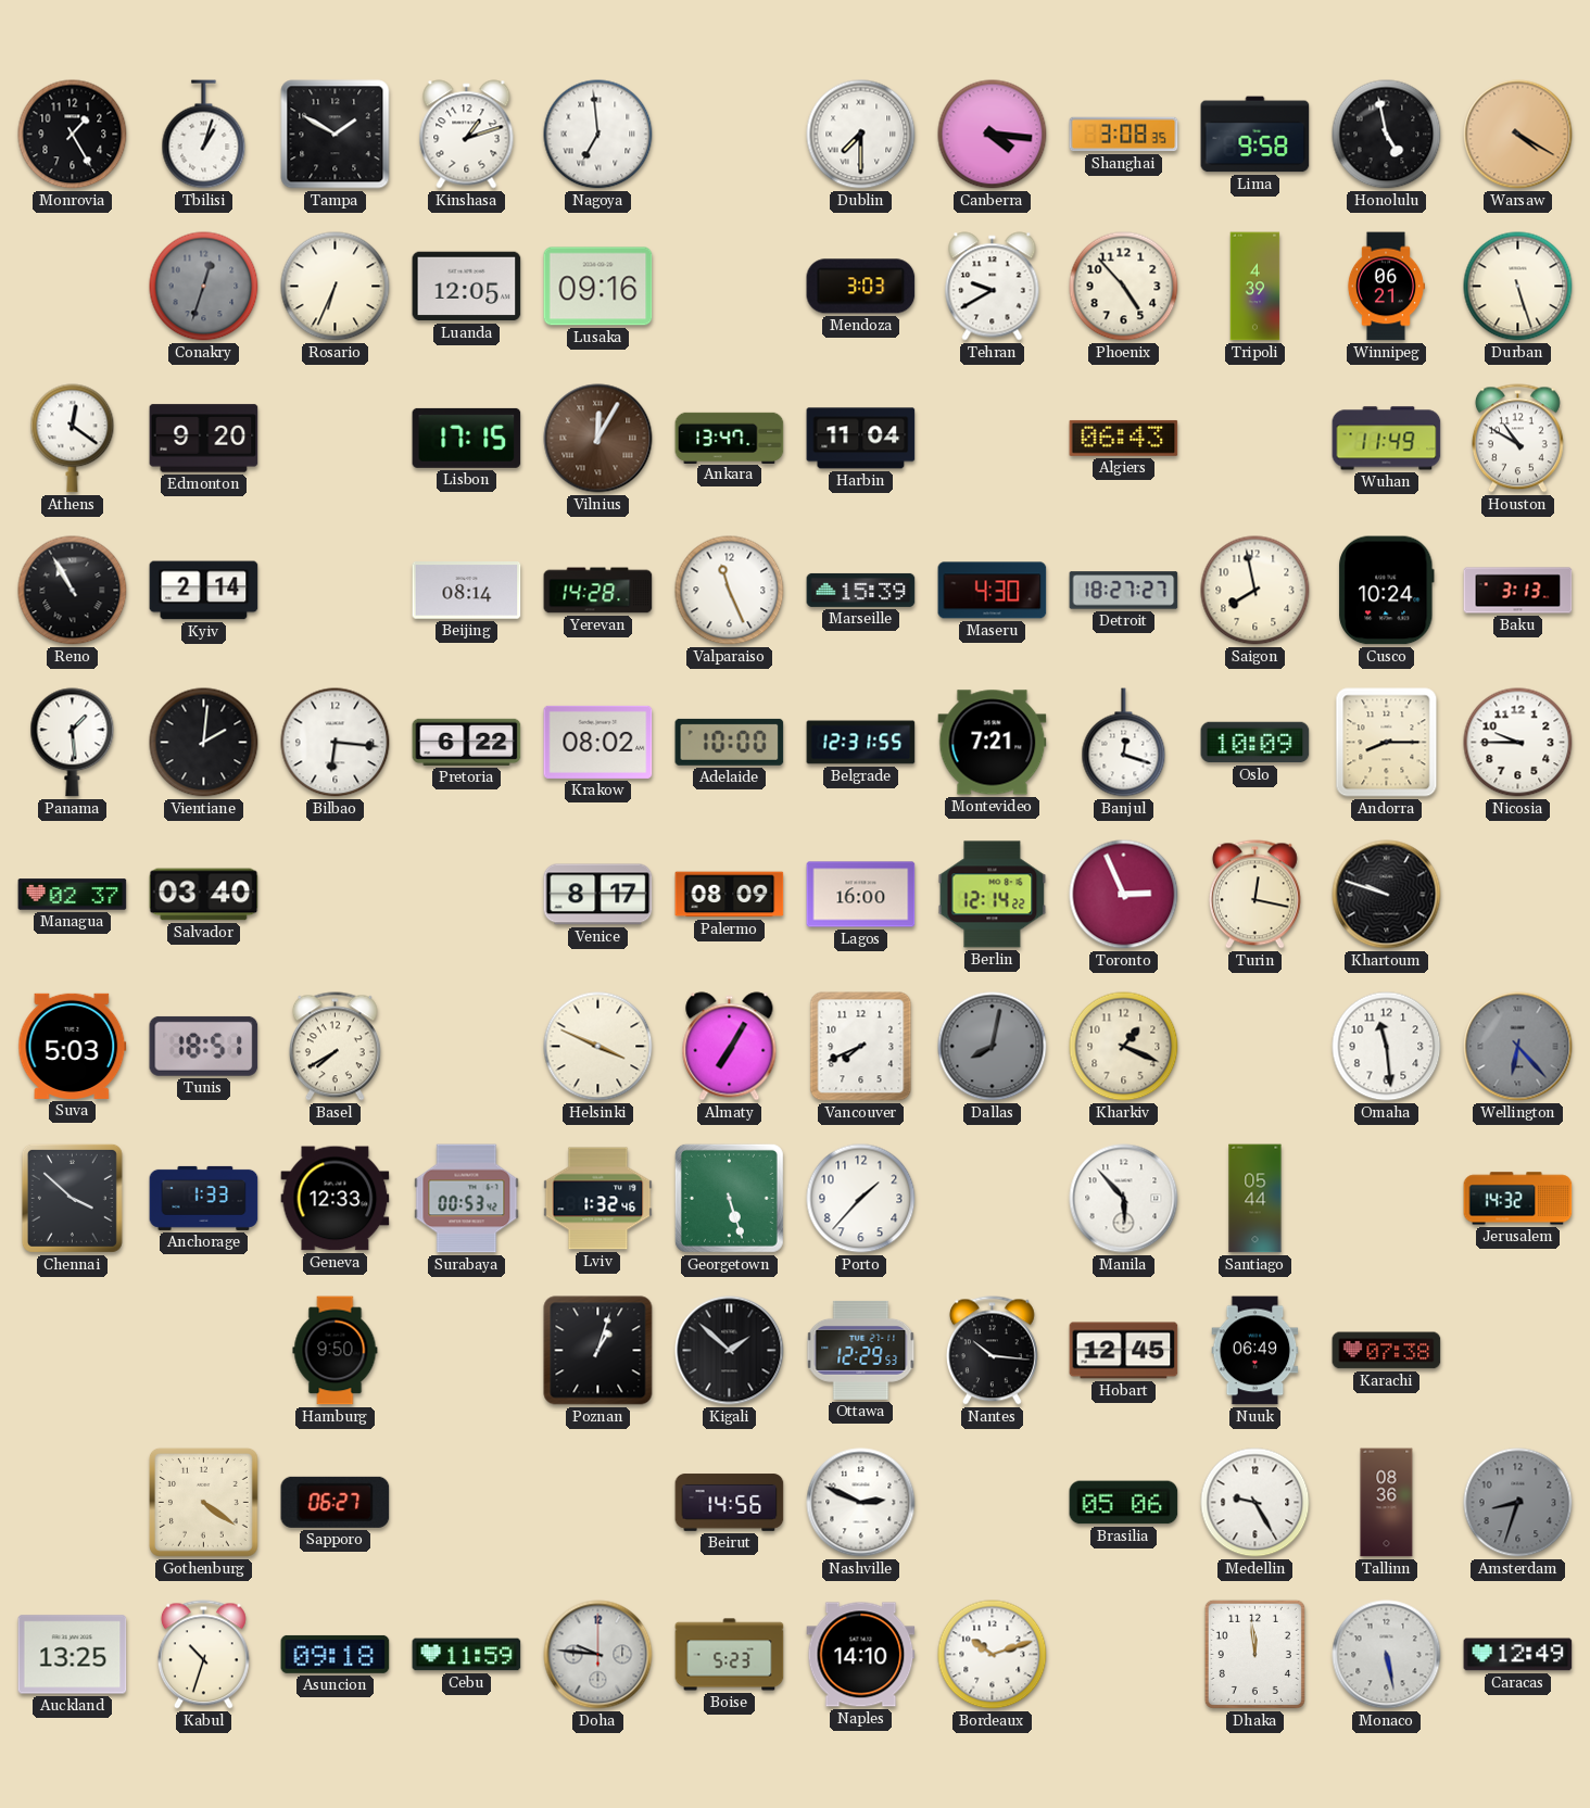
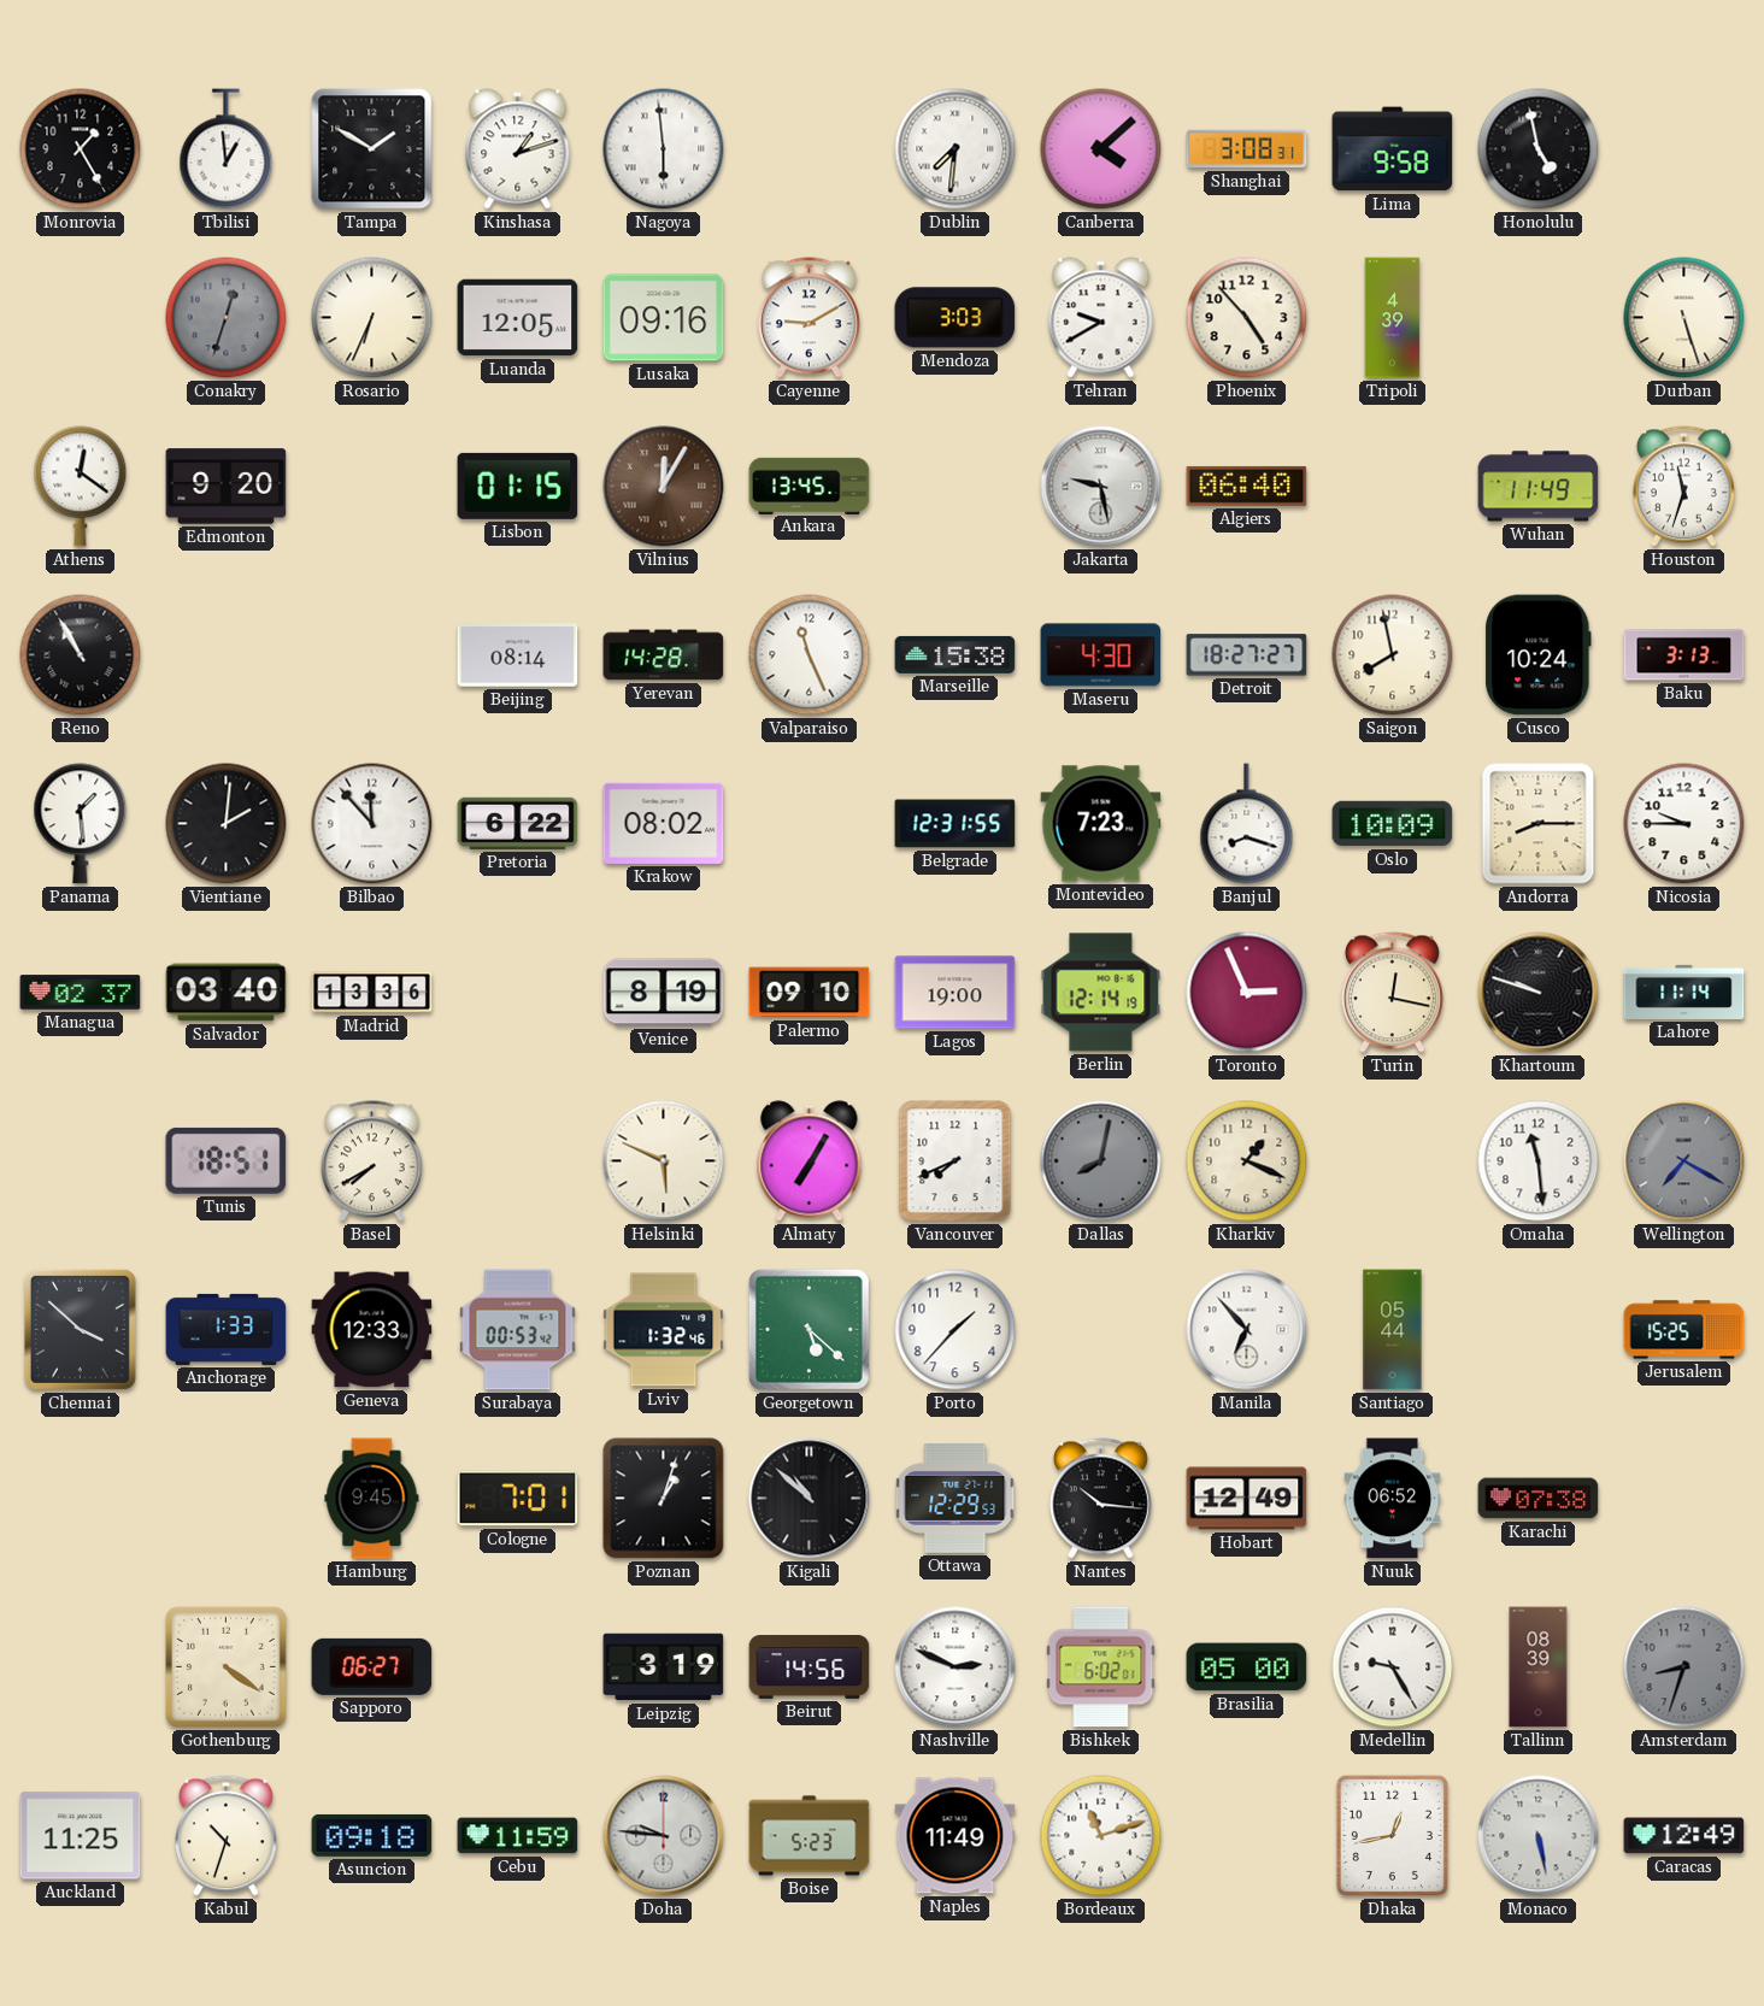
Tbilisi: 1:03 -> 12:59
Nagoya: 6:59 -> 5:59
Dublin: 7:30 -> 7:31
Canberra: 4:16 -> 4:08
Shanghai: 3:08:35 -> 3:08:31
Warsaw: 4:20 -> none
Cayenne: none -> 9:10
Winnipeg: 06:21 -> none
Lisbon: 17:15 -> 01:15
Ankara: 13:47 -> 13:45
Harbin: 11:04 -> none
Jakarta: none -> 9:28
Algiers: 06:43 -> 06:40
Houston: 10:50 -> 11:33
Kyiv: 2:14 -> none
Marseille: 15:39 -> 15:38
Bilbao: 6:16 -> 11:53
Adelaide: 10:00 -> none
Montevideo: 7:21 -> 7:23
Banjul: 12:18 -> 8:18
Madrid: none -> 13:36
Venice: 8:17 -> 8:19
Palermo: 08:09 -> 09:10
Lagos: 16:00 -> 19:00
Berlin: 12:14:22 -> 12:14:19
Lahore: none -> 11:14
Suva: 5:03 -> none
Helsinki: 3:49 -> 5:49
Wellington: 6:23 -> 7:20
Georgetown: 5:27 -> 5:22
Manila: 5:53 -> 6:53
Jerusalem: 14:32 -> 15:25
Hamburg: 9:50 -> 9:45
Cologne: none -> 7:01
Kigali: 1:52 -> 10:52
Hobart: 12:45 -> 12:49
Nuuk: 06:49 -> 06:52
Leipzig: none -> 3:19
Bishkek: none -> 6:02
Brasilia: 05:06 -> 05:00
Tallinn: 08:36 -> 08:39
Auckland: 13:25 -> 11:25
Naples: 14:10 -> 11:49
Bordeaux: 10:12 -> 11:12
Dhaka: 11:59 -> 12:43
